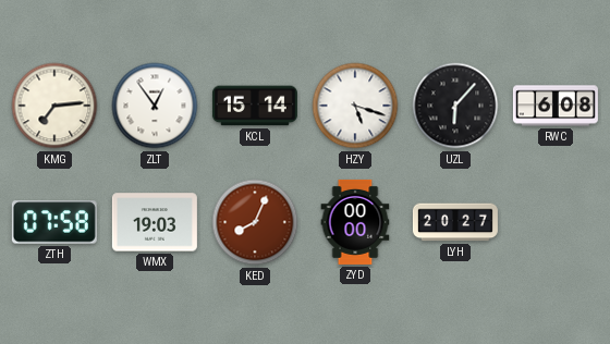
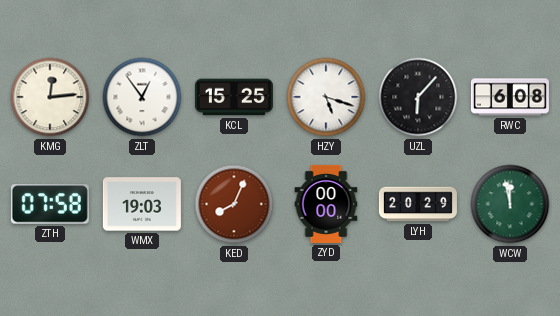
KMG: 7:14 -> 12:14
KCL: 15:14 -> 15:25
LYH: 20:27 -> 20:29
WCW: none -> 11:58
